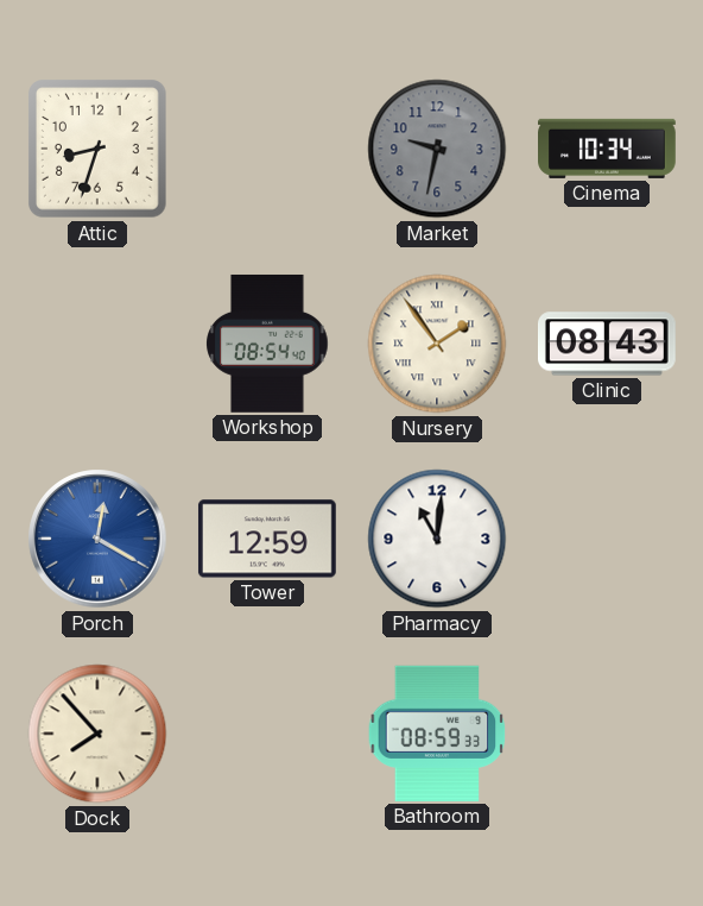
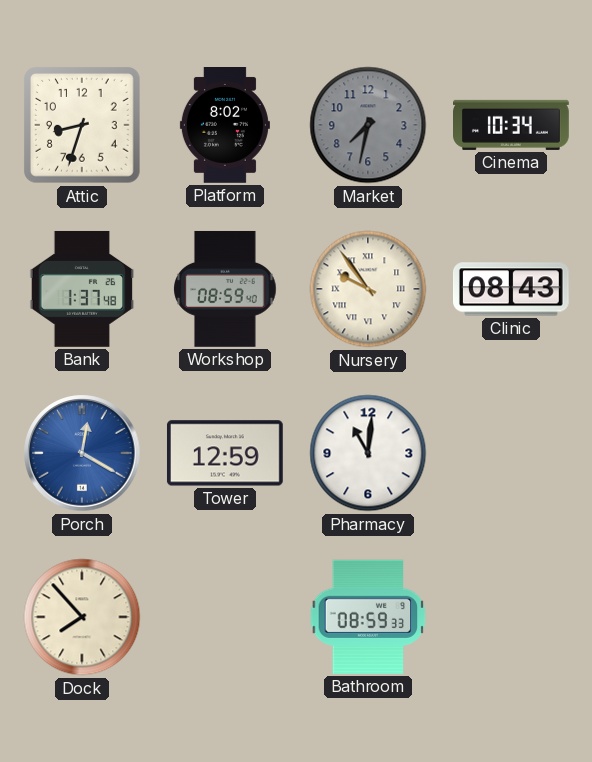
Platform: none -> 8:02
Market: 9:32 -> 7:32
Bank: none -> 1:37
Workshop: 08:54 -> 08:59
Nursery: 1:54 -> 9:54
